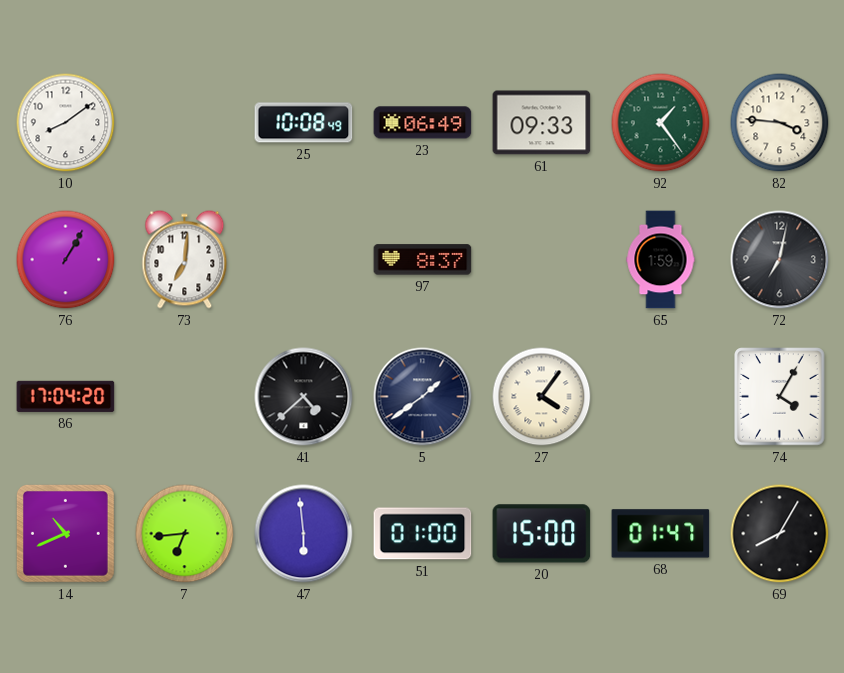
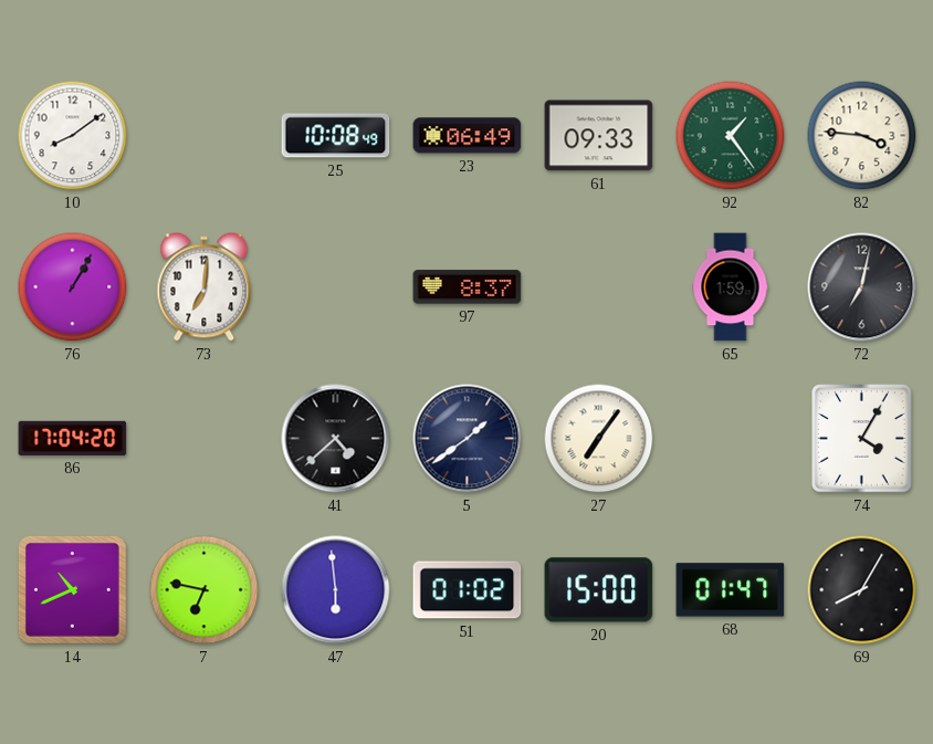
27: 4:06 -> 7:06
7: 6:44 -> 6:47
51: 01:00 -> 01:02
